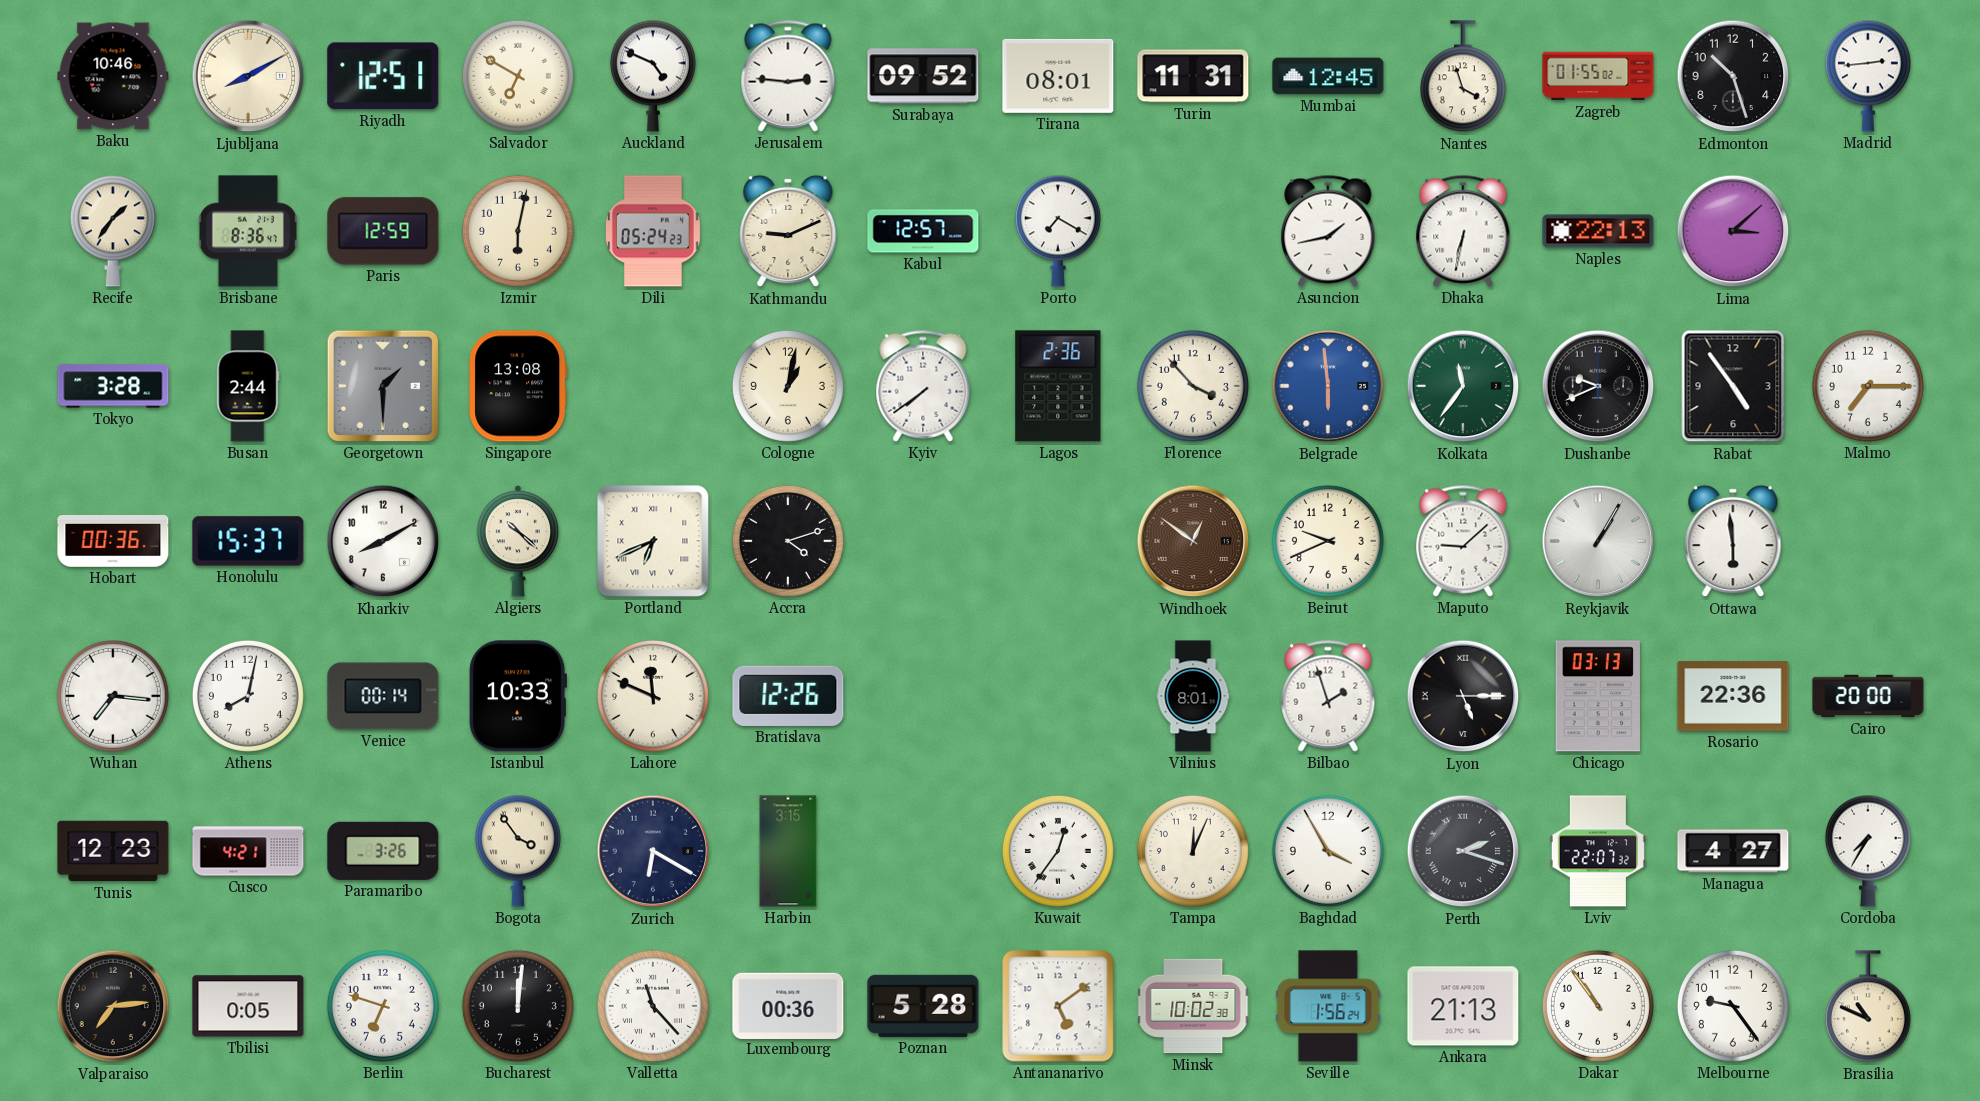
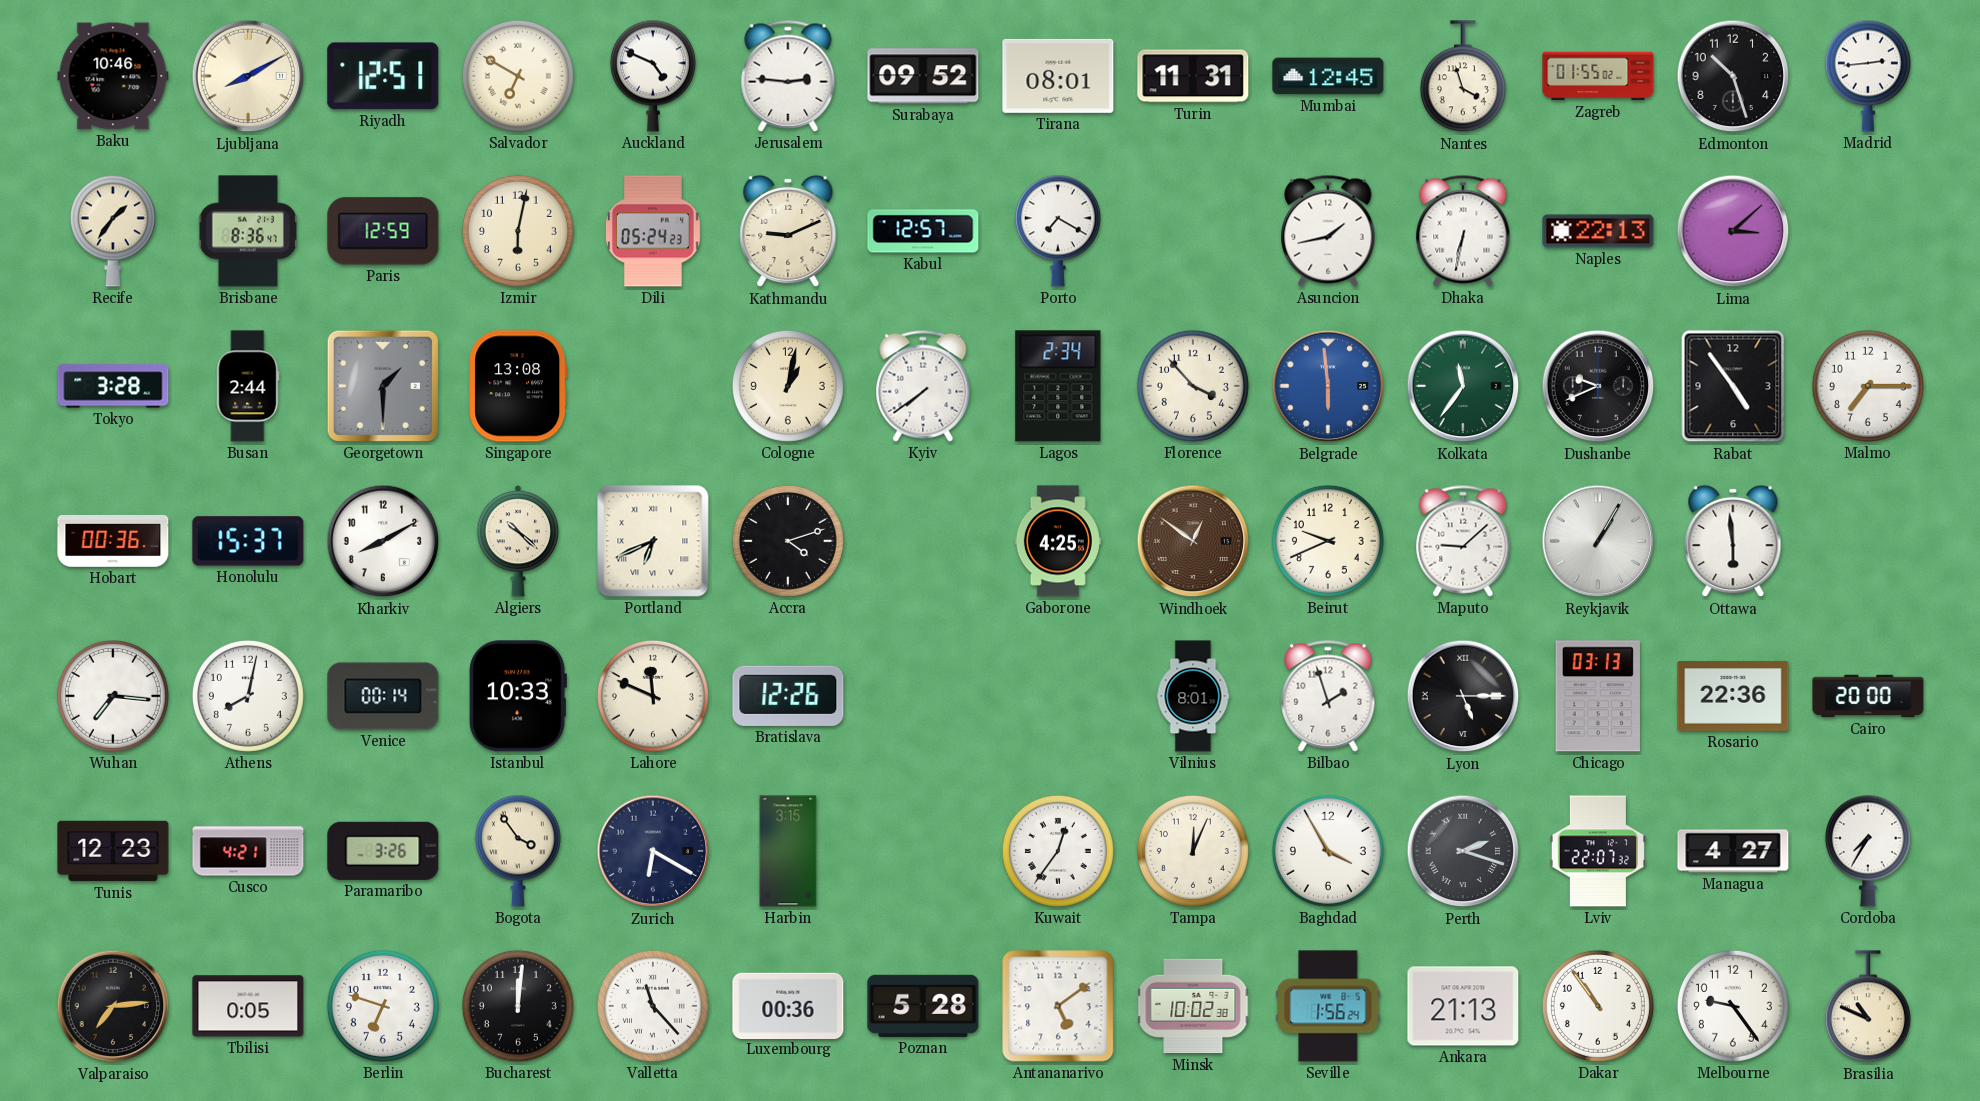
Lagos: 2:36 -> 2:34
Gaborone: none -> 4:25
